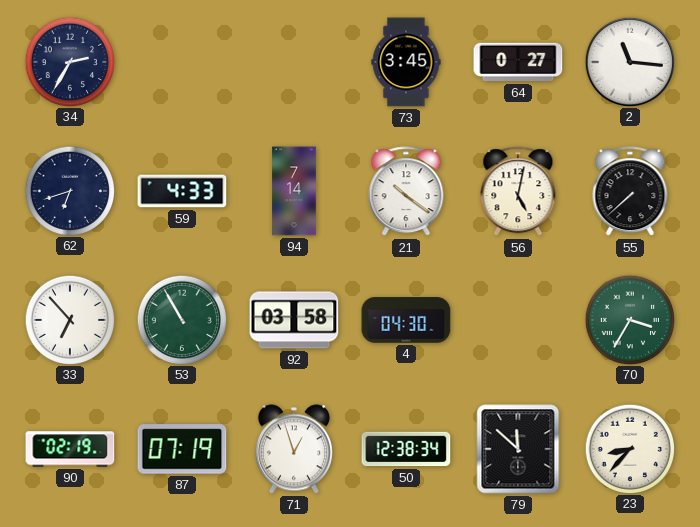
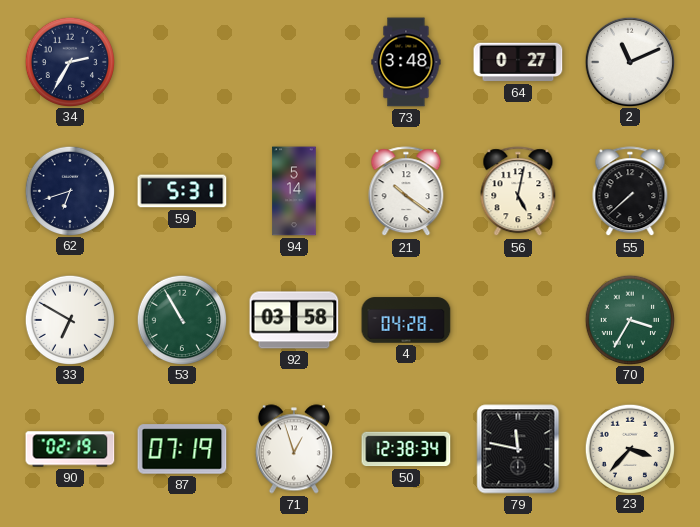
73: 3:45 -> 3:48
2: 11:16 -> 11:11
59: 4:33 -> 5:31
94: 7:14 -> 5:14
33: 6:53 -> 6:50
4: 04:30 -> 04:28
79: 11:52 -> 11:47
23: 8:37 -> 3:37
